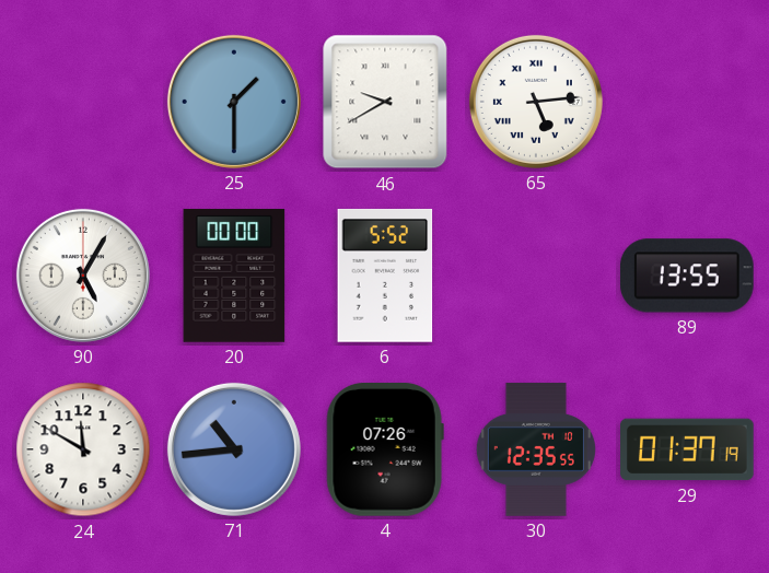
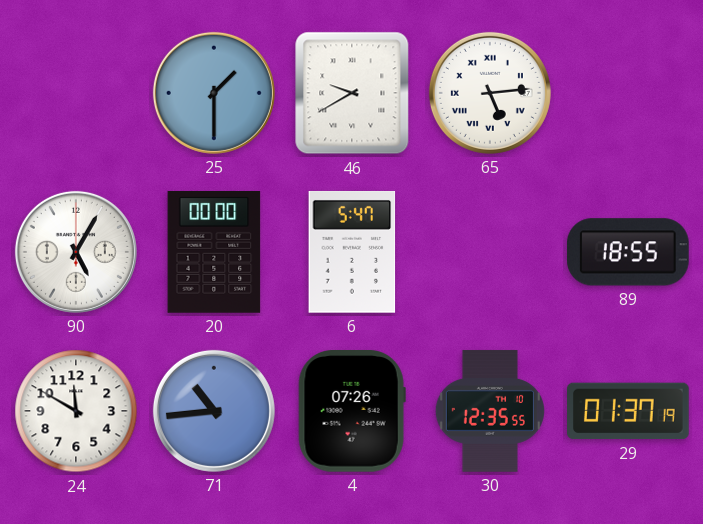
6: 5:52 -> 5:47
89: 13:55 -> 18:55
